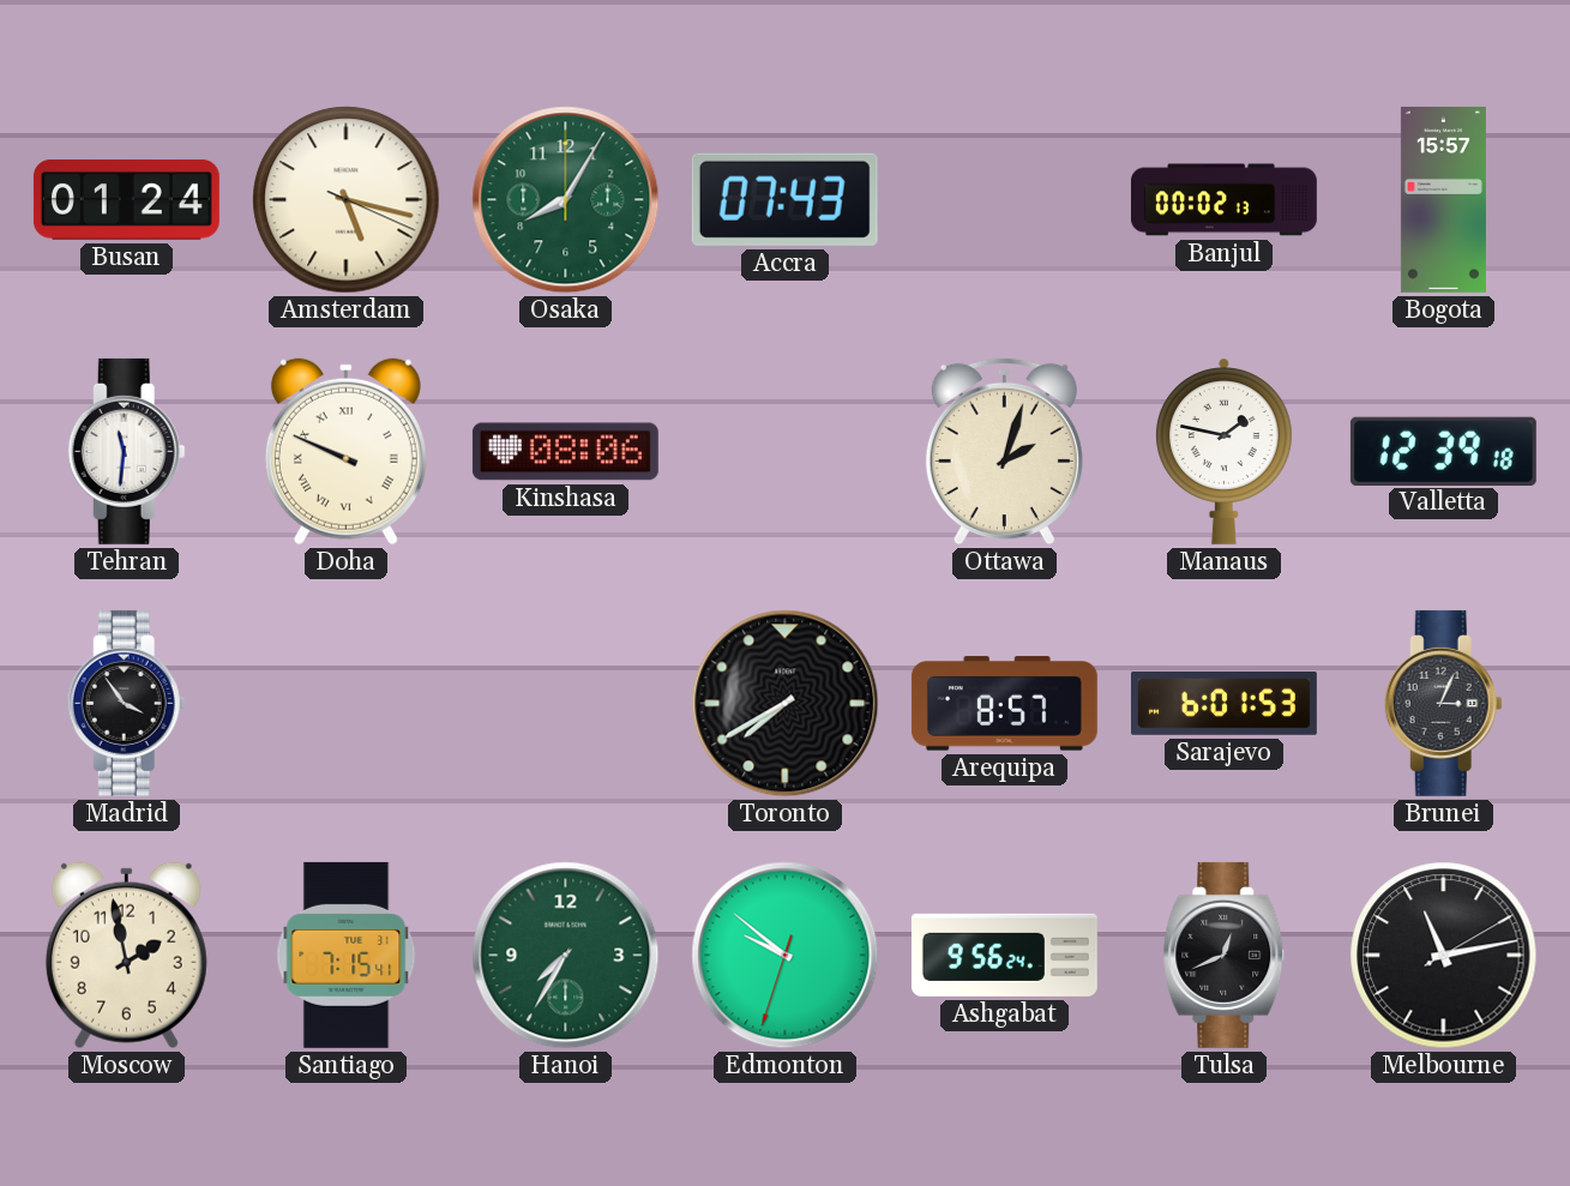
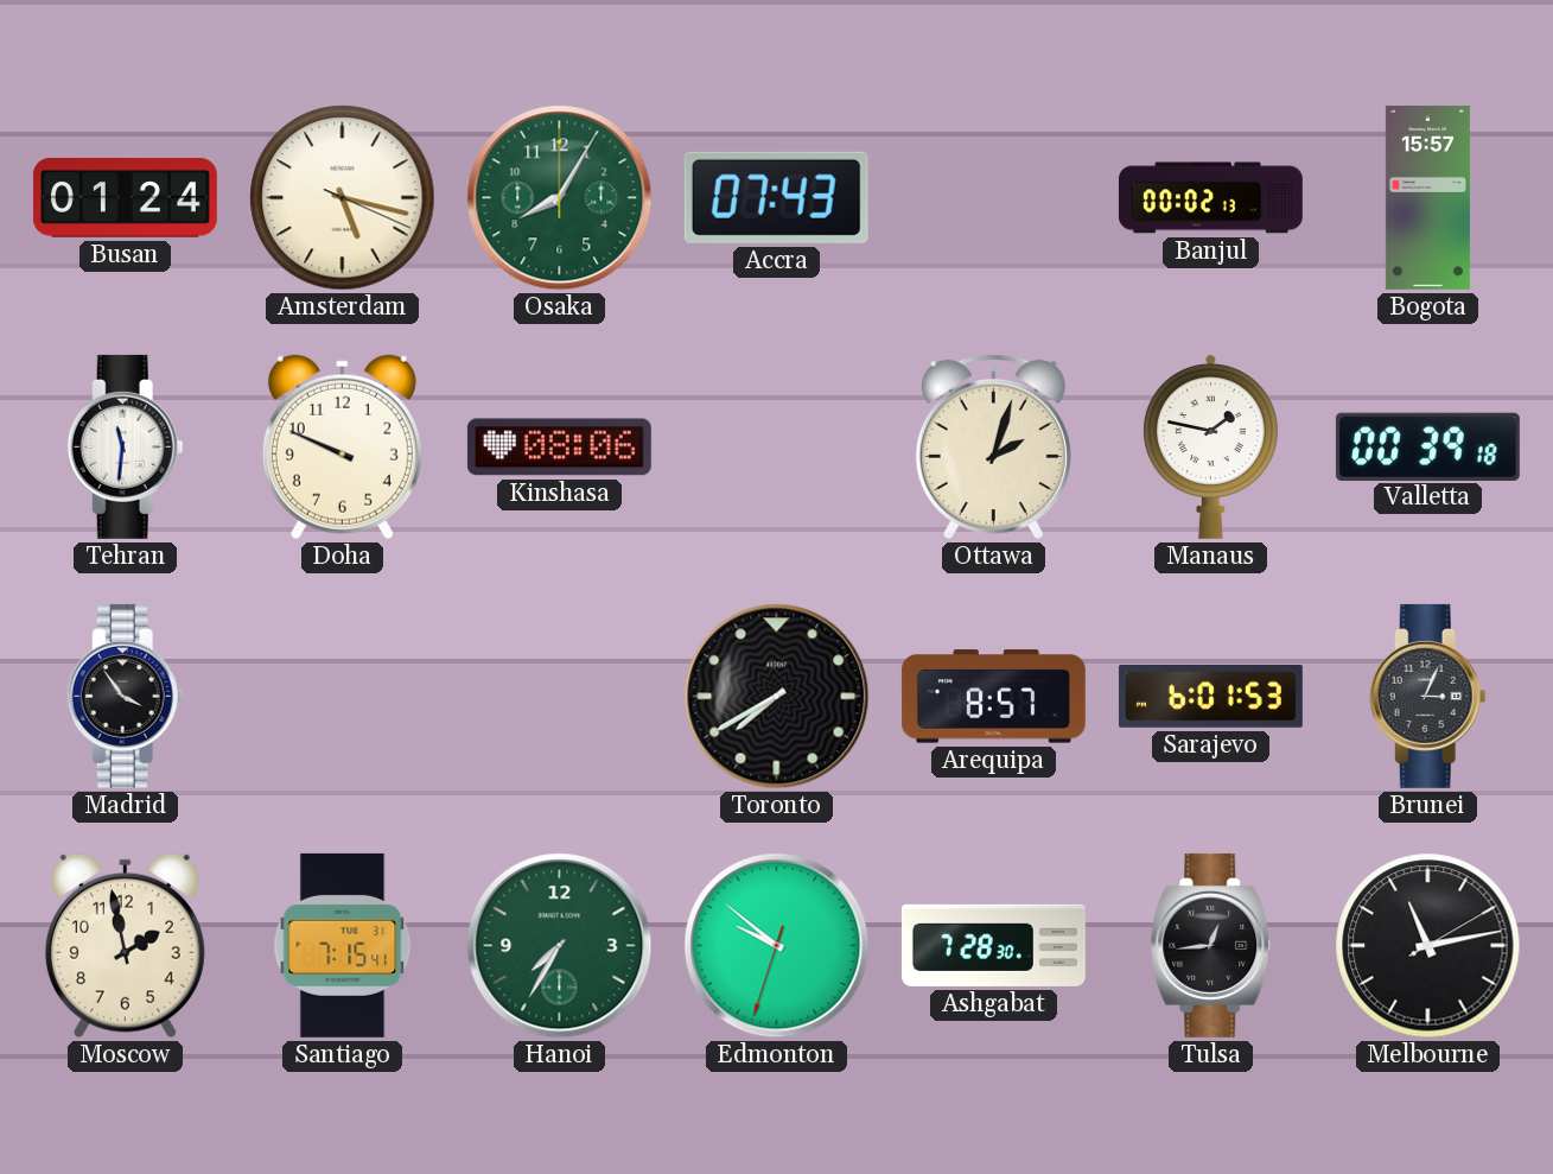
Doha numerals: Roman -> Arabic
Valletta: 12:39 -> 00:39
Ashgabat: 9:56 -> 7:28
Tulsa: 12:41 -> 12:44
